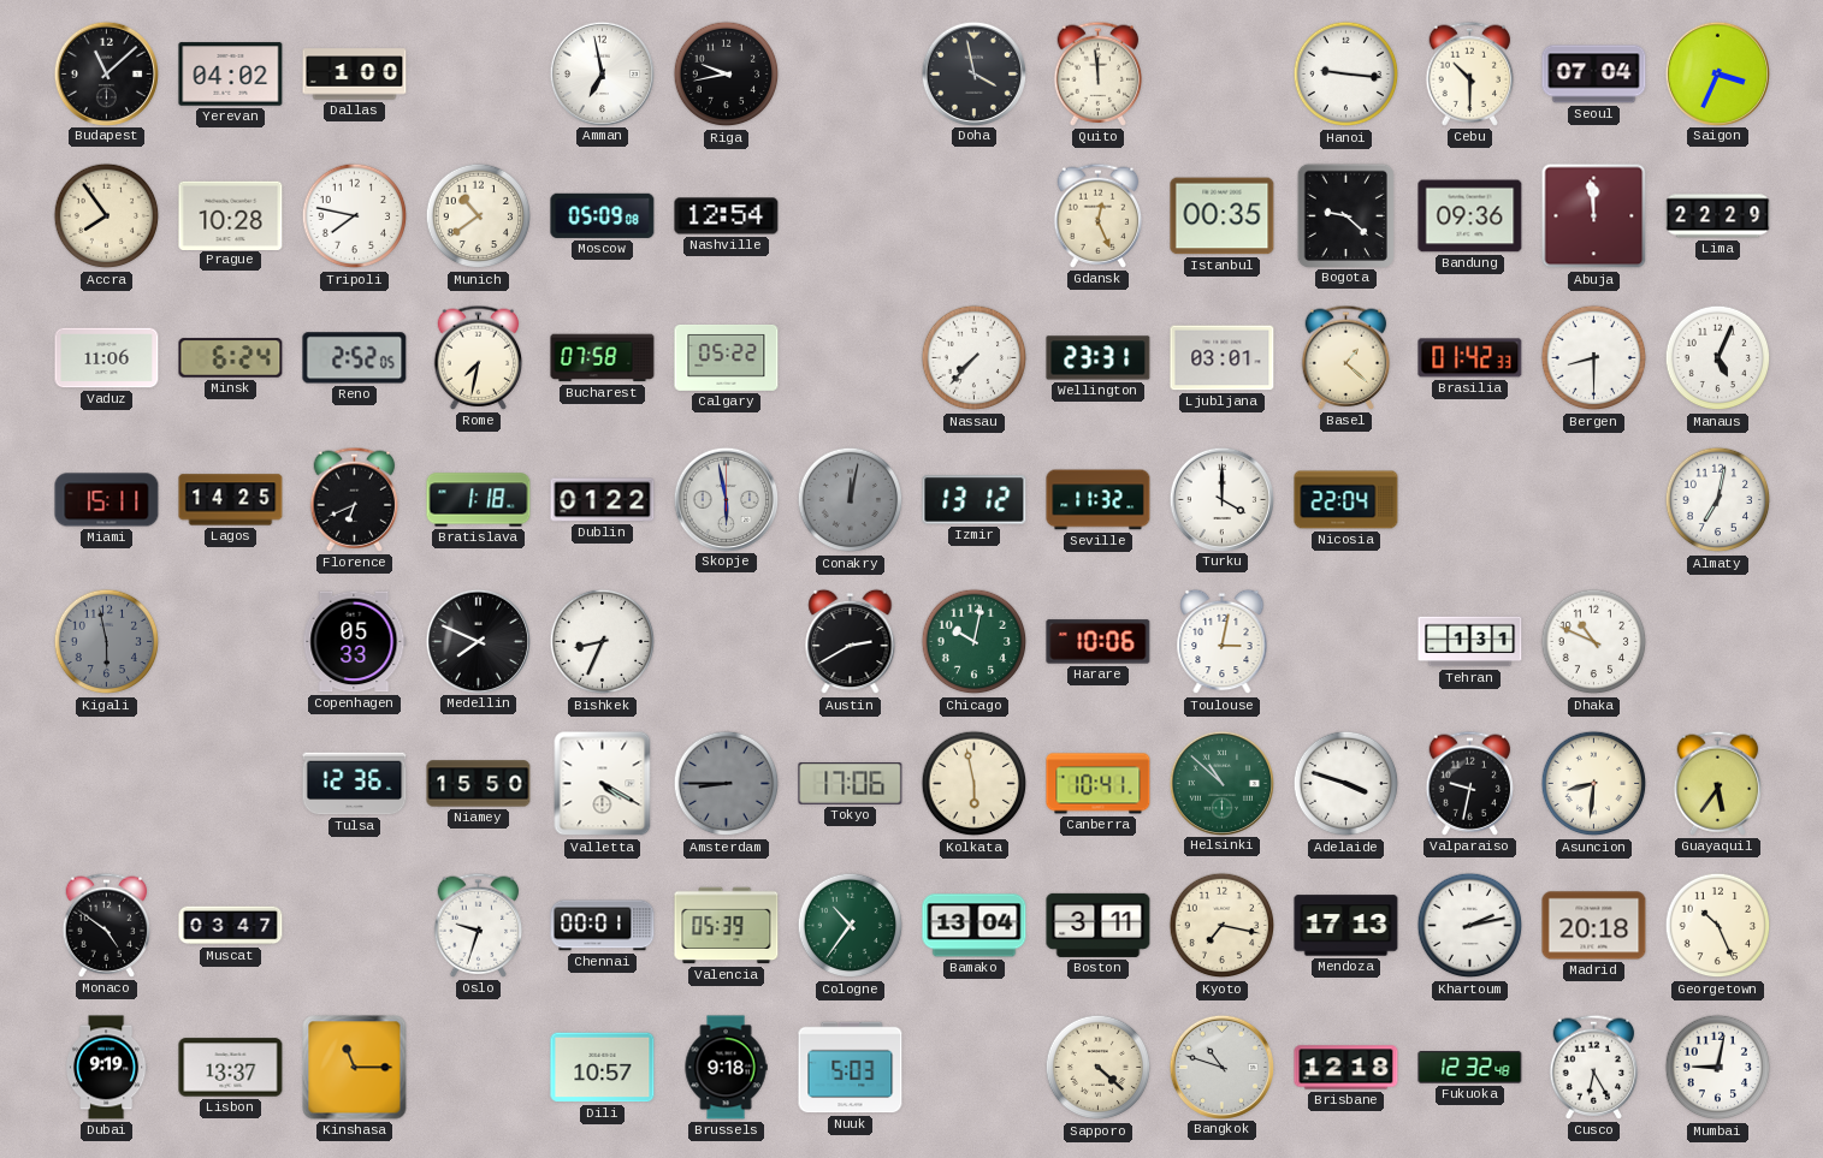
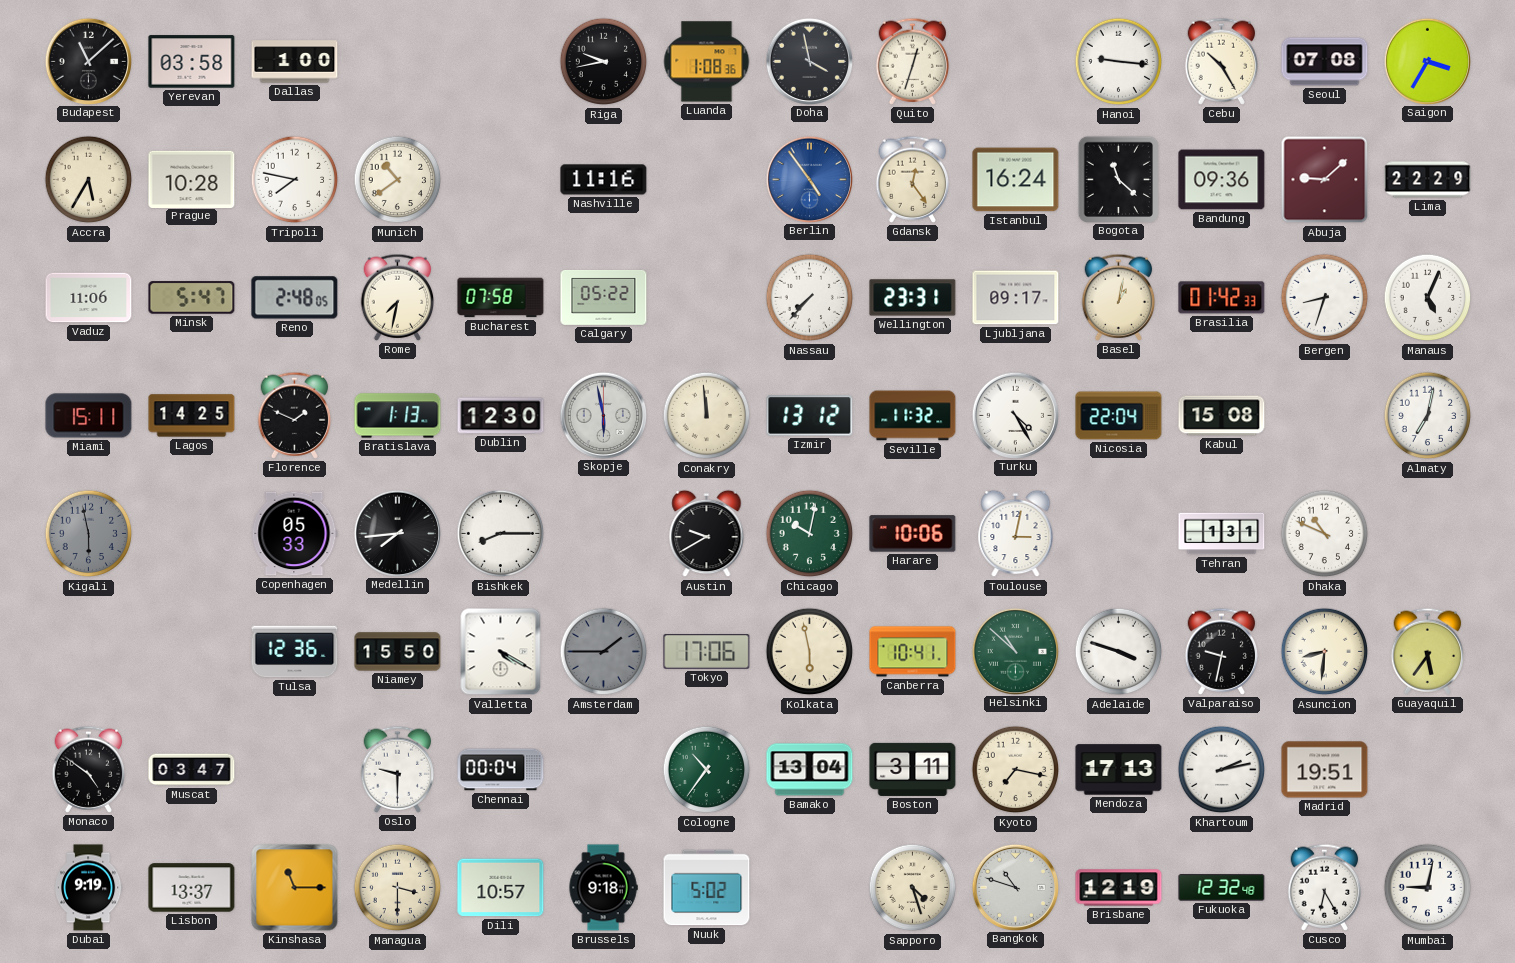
Yerevan: 04:02 -> 03:58
Amman: 6:58 -> none
Luanda: none -> 1:08
Quito: 11:59 -> 12:33
Cebu: 10:30 -> 10:25
Seoul: 07:04 -> 07:08
Saigon: 3:34 -> 3:35
Accra: 7:54 -> 5:35
Moscow: 05:09 -> none
Nashville: 12:54 -> 11:16
Berlin: none -> 4:54
Gdansk: 12:26 -> 12:24
Istanbul: 00:35 -> 16:24
Bogota: 9:22 -> 11:22
Abuja: 11:59 -> 9:08
Minsk: 6:24 -> 5:47
Reno: 2:52 -> 2:48
Ljubljana: 03:01 -> 09:17
Basel: 1:22 -> 1:02
Bergen: 8:30 -> 8:33
Florence: 6:41 -> 1:49
Bratislava: 1:18 -> 1:13
Dublin: 01:22 -> 12:30
Conakry: 12:02 -> 11:59
Conakry dial: grey -> cream
Turku: 4:00 -> 4:25
Kabul: none -> 15:08
Medellin: 7:49 -> 7:44
Bishkek: 8:34 -> 8:15
Austin: 2:40 -> 9:40
Amsterdam: 8:45 -> 1:45
Oslo: 9:33 -> 9:30
Chennai: 00:01 -> 00:04
Valencia: 05:39 -> none
Madrid: 20:18 -> 19:51
Georgetown: 10:26 -> none
Managua: none -> 3:30
Nuuk: 5:03 -> 5:02
Sapporo: 4:22 -> 4:27
Brisbane: 12:18 -> 12:19
